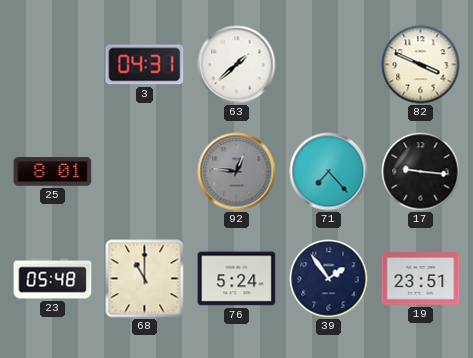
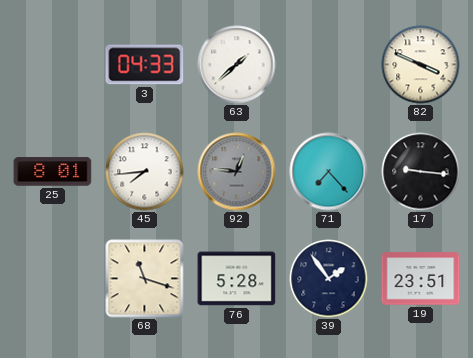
3: 04:31 -> 04:33
45: none -> 7:44
23: 05:48 -> none
68: 11:00 -> 11:18
76: 5:24 -> 5:28
